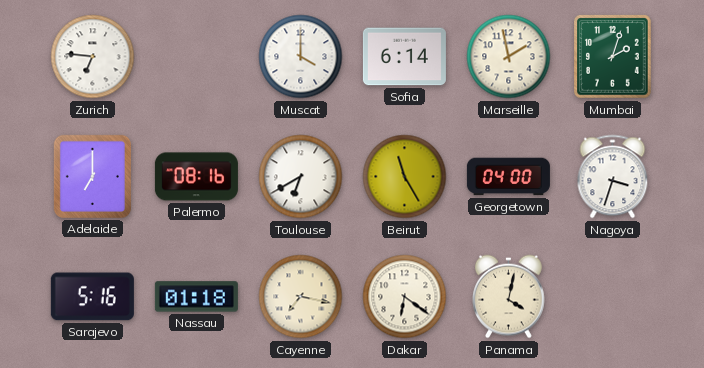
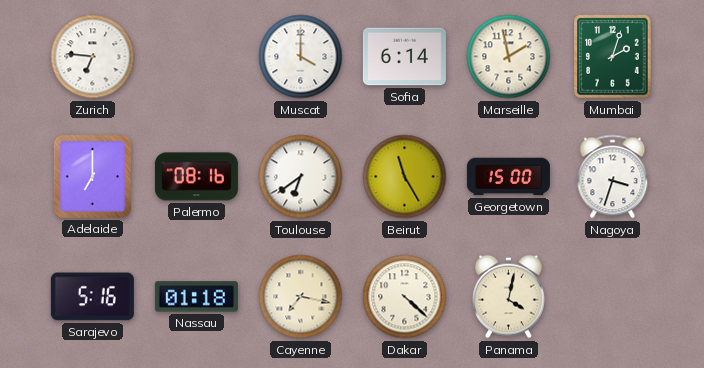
Toulouse: 6:40 -> 6:39
Georgetown: 04:00 -> 15:00
Dakar: 6:21 -> 4:22
